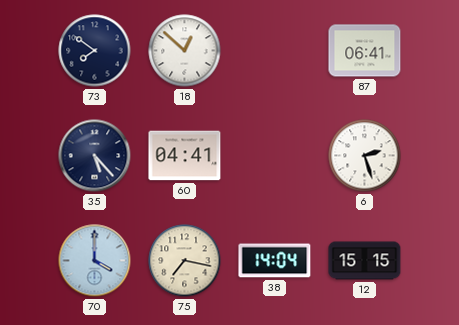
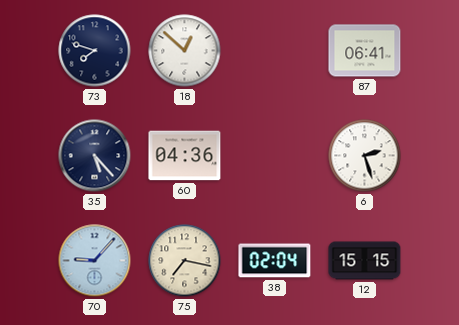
73: 7:51 -> 7:48
60: 04:41 -> 04:36
70: 4:00 -> 9:07
38: 14:04 -> 02:04
